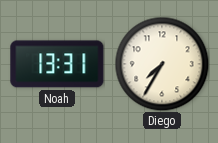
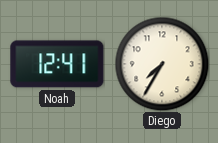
Noah: 13:31 -> 12:41
